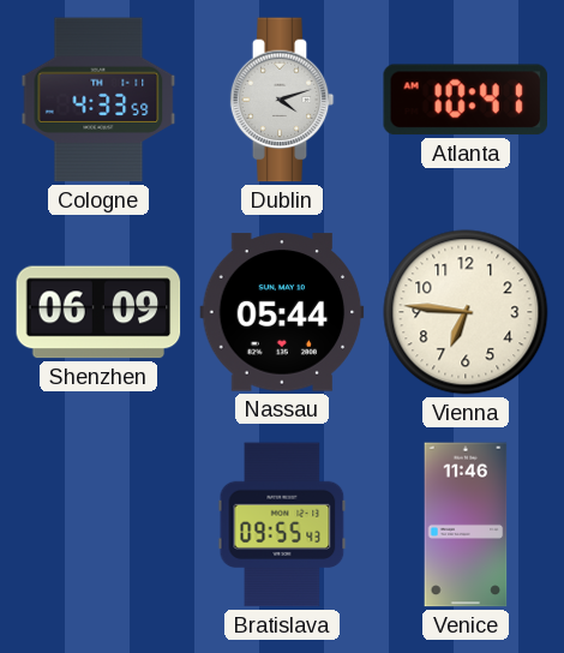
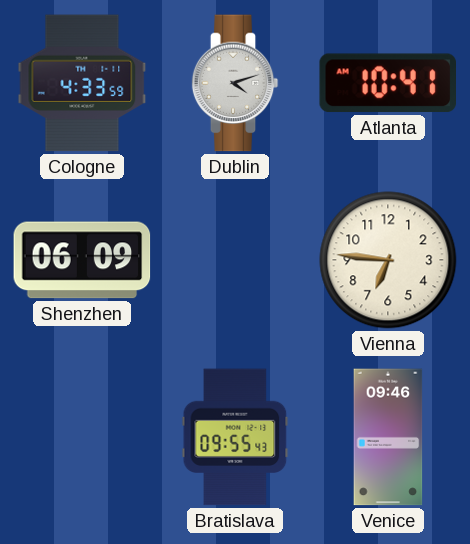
Nassau: 05:44 -> none
Venice: 11:46 -> 09:46
